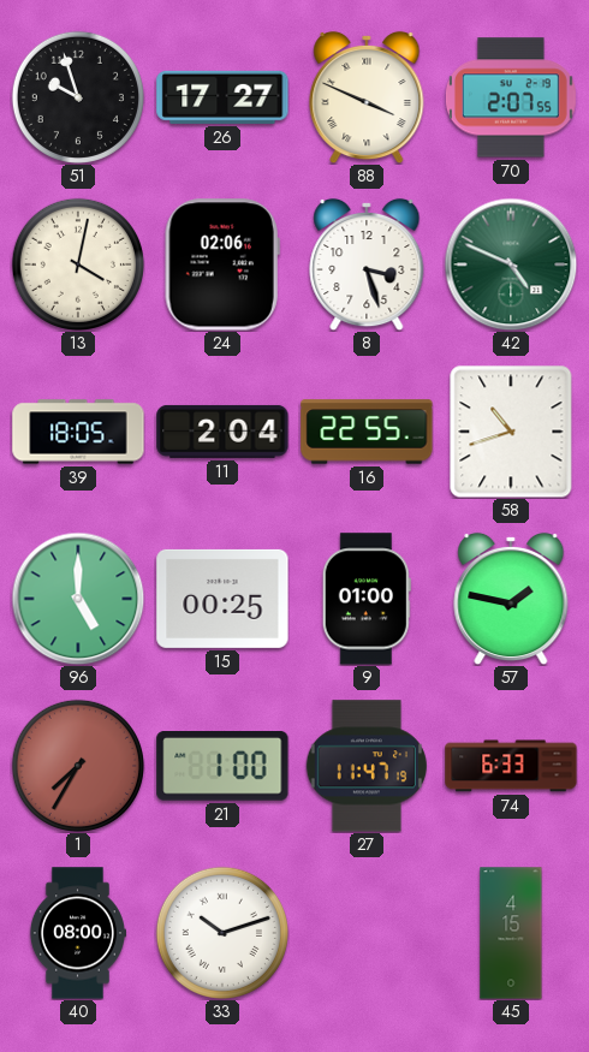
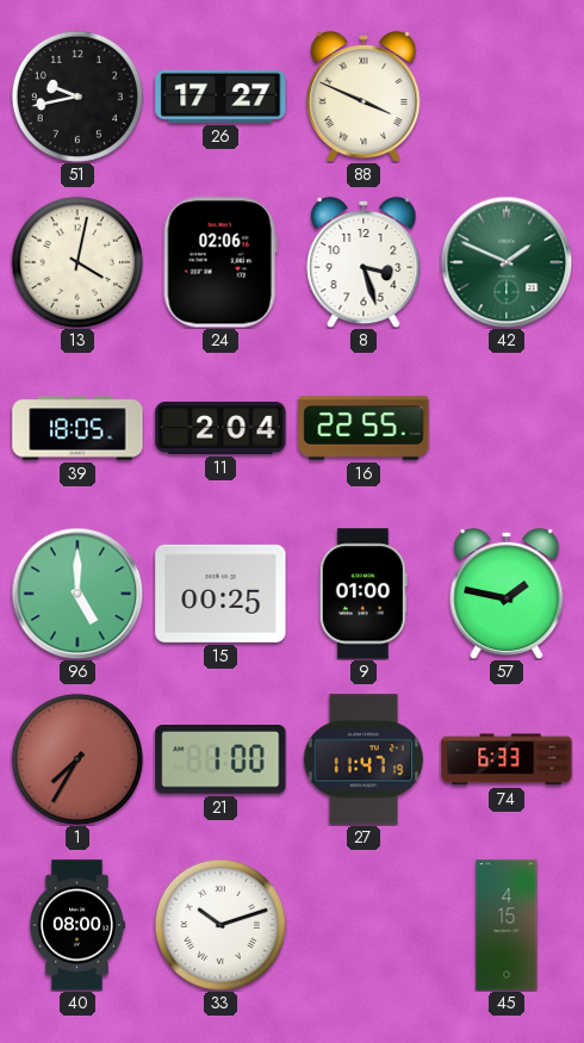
51: 9:57 -> 9:43
70: 2:07 -> none
42: 4:49 -> 1:49
58: 10:42 -> none
